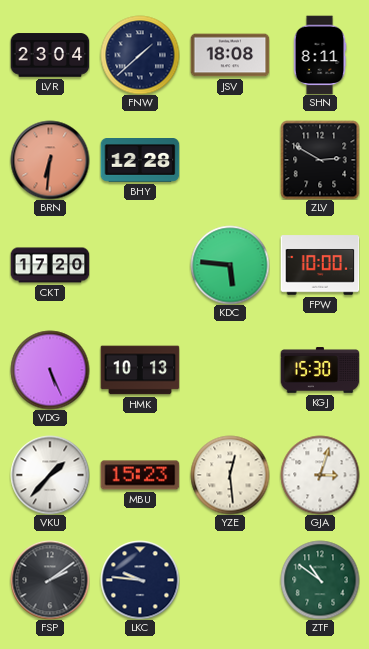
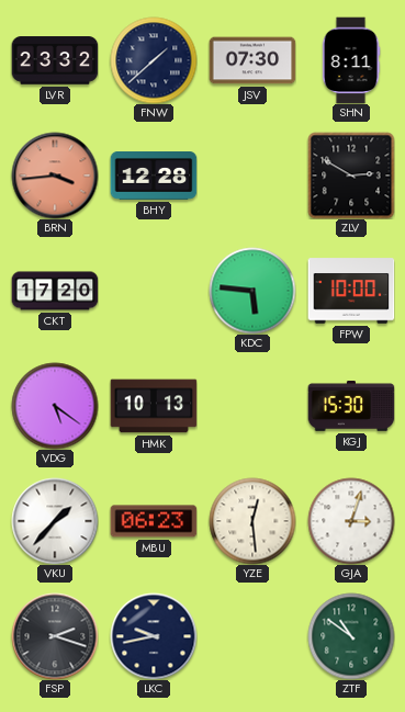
LVR: 23:04 -> 23:32
JSV: 18:08 -> 07:30
BRN: 6:31 -> 3:44
VDG: 5:26 -> 5:21
MBU: 15:23 -> 06:23
FSP: 2:09 -> 2:18
LKC: 9:46 -> 9:43
